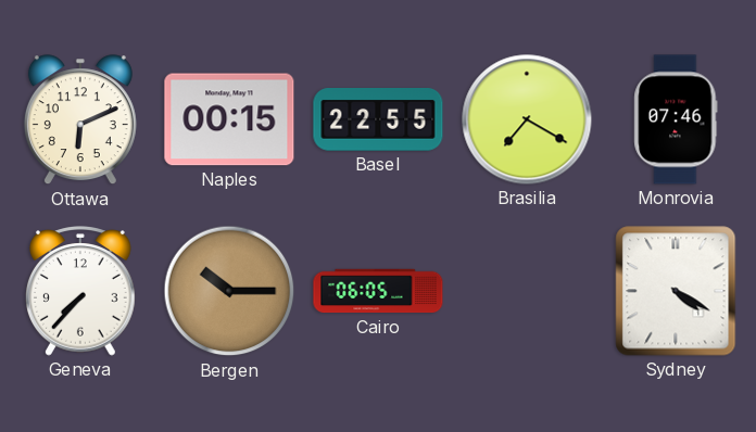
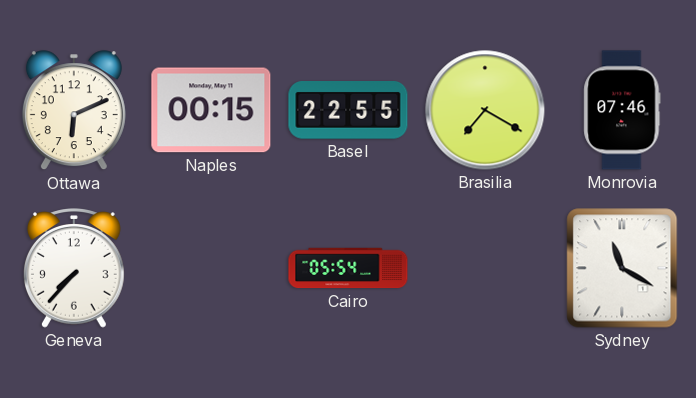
Bergen: 10:15 -> none
Cairo: 06:05 -> 05:54
Sydney: 4:20 -> 11:20
